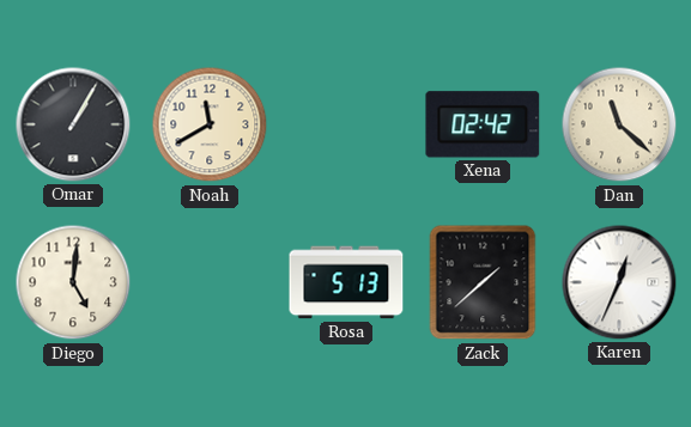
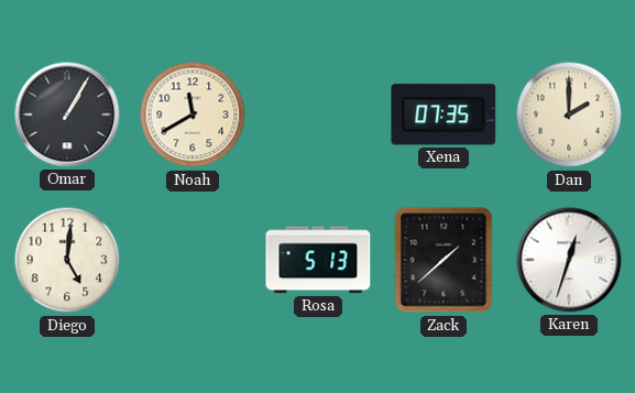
Xena: 02:42 -> 07:35
Dan: 11:22 -> 2:00
Karen: 12:34 -> 12:33
